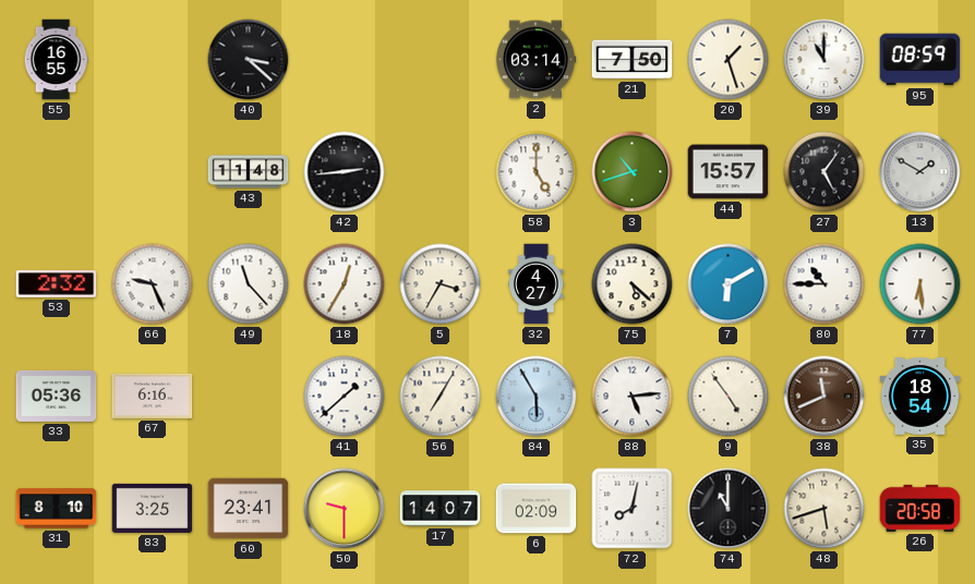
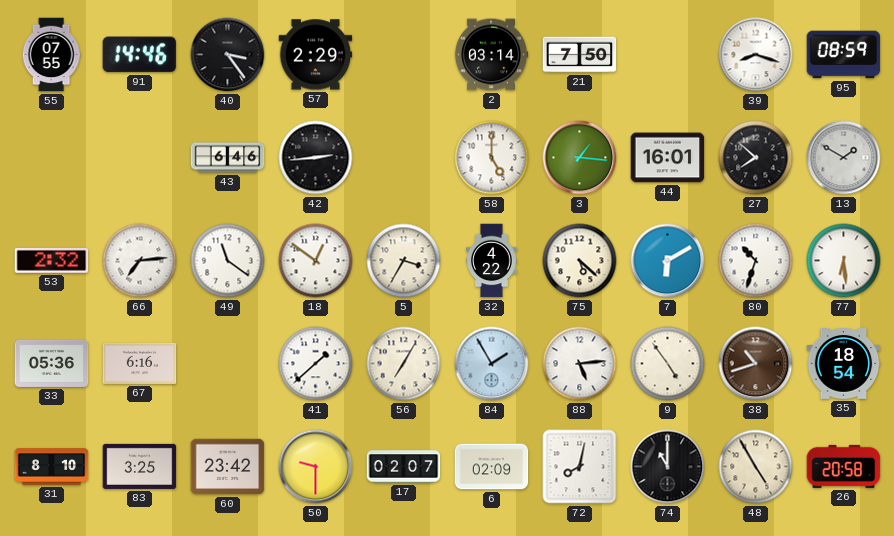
55: 16:55 -> 07:55
91: none -> 14:46
40: 3:22 -> 3:24
57: none -> 2:29
20: 1:27 -> none
39: 11:00 -> 8:18
43: 11:48 -> 6:46
3: 10:42 -> 1:16
44: 15:57 -> 16:01
27: 5:06 -> 7:52
66: 9:26 -> 7:14
49: 11:23 -> 11:21
18: 12:35 -> 12:51
32: 4:27 -> 4:22
80: 10:45 -> 10:33
84: 5:55 -> 1:55
38: 11:41 -> 10:42
60: 23:41 -> 23:42
17: 14:07 -> 02:07
48: 5:42 -> 4:55
